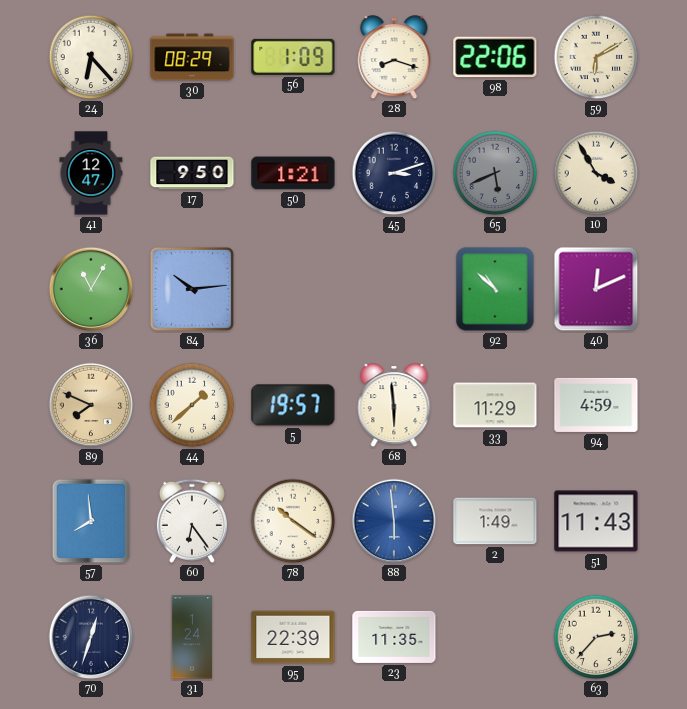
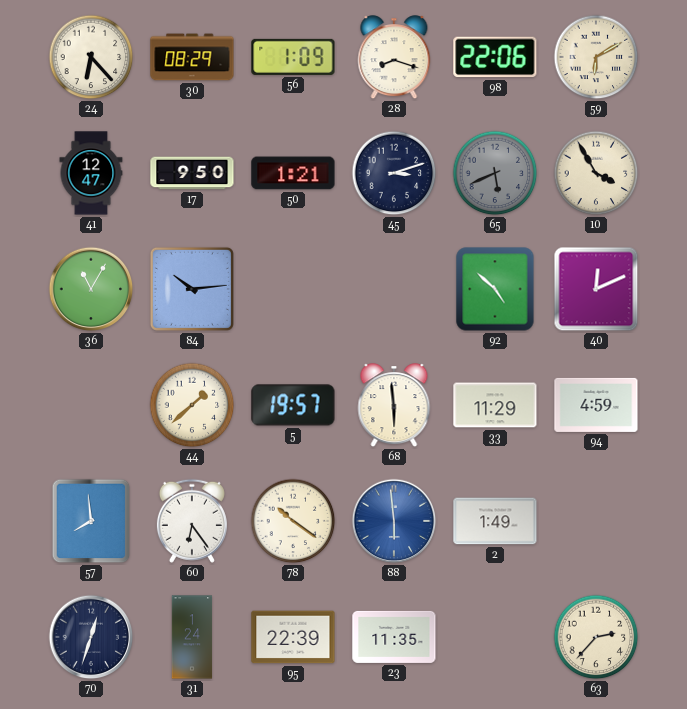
92: 10:52 -> 4:52
89: 7:49 -> none
51: 11:43 -> none
